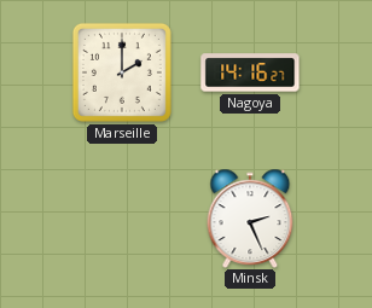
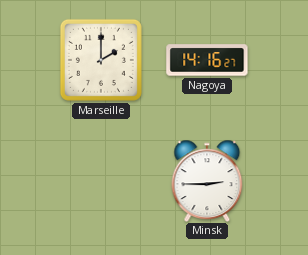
Minsk: 2:26 -> 2:45
